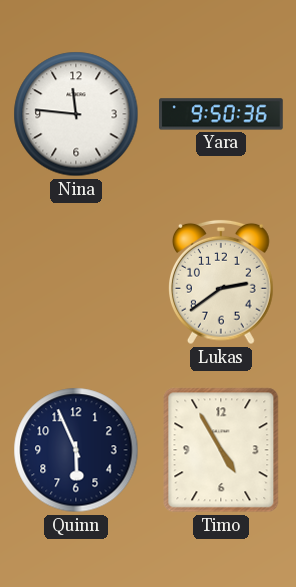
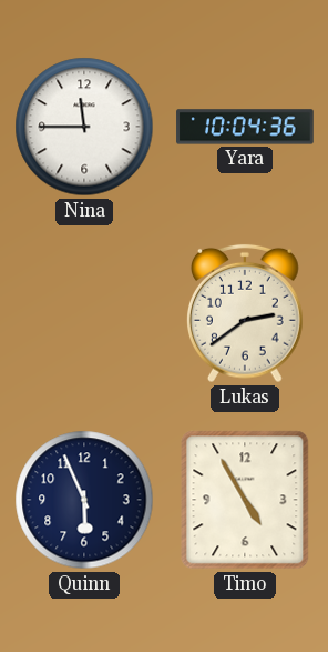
Nina: 11:46 -> 11:45
Yara: 9:50 -> 10:04
